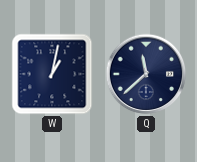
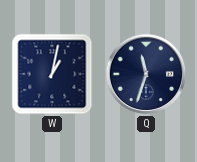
Q: 11:38 -> 11:33
